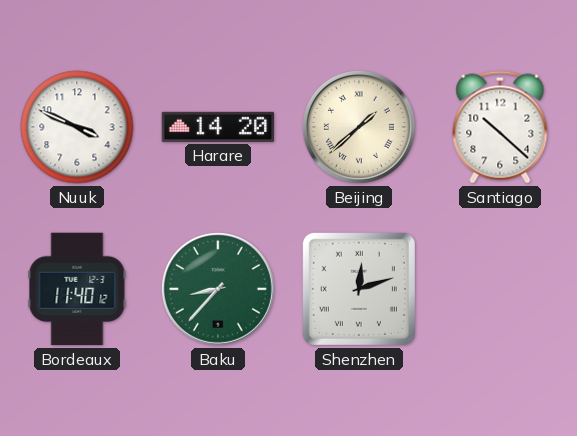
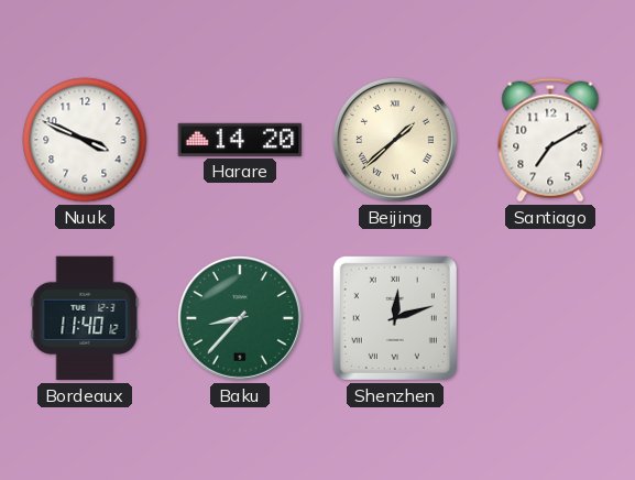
Santiago: 10:22 -> 7:10
